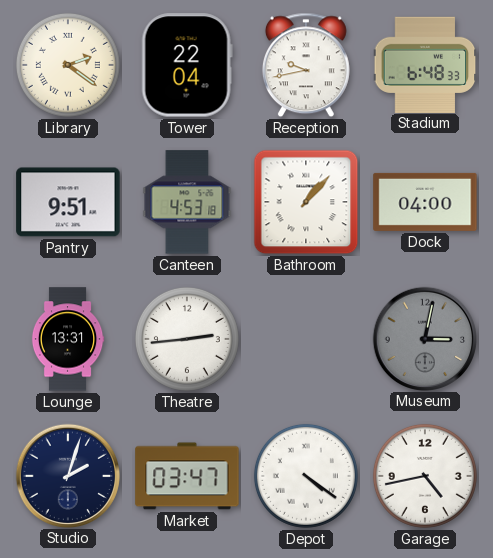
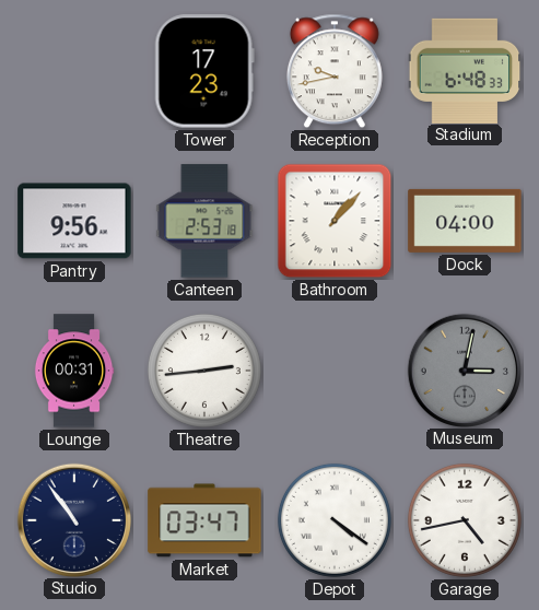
Library: 2:21 -> none
Tower: 22:04 -> 17:23
Pantry: 9:51 -> 9:56
Canteen: 4:53 -> 2:53
Lounge: 13:31 -> 00:31
Studio: 2:03 -> 10:54
